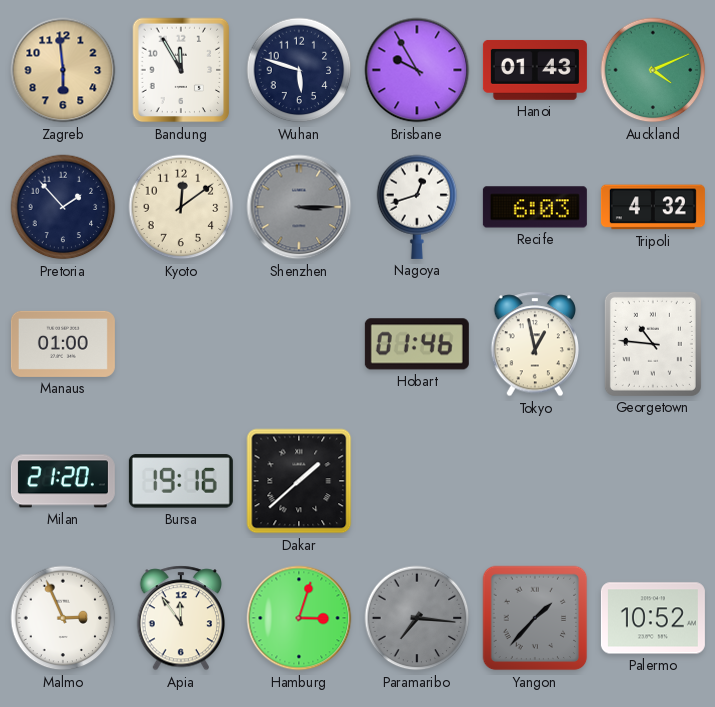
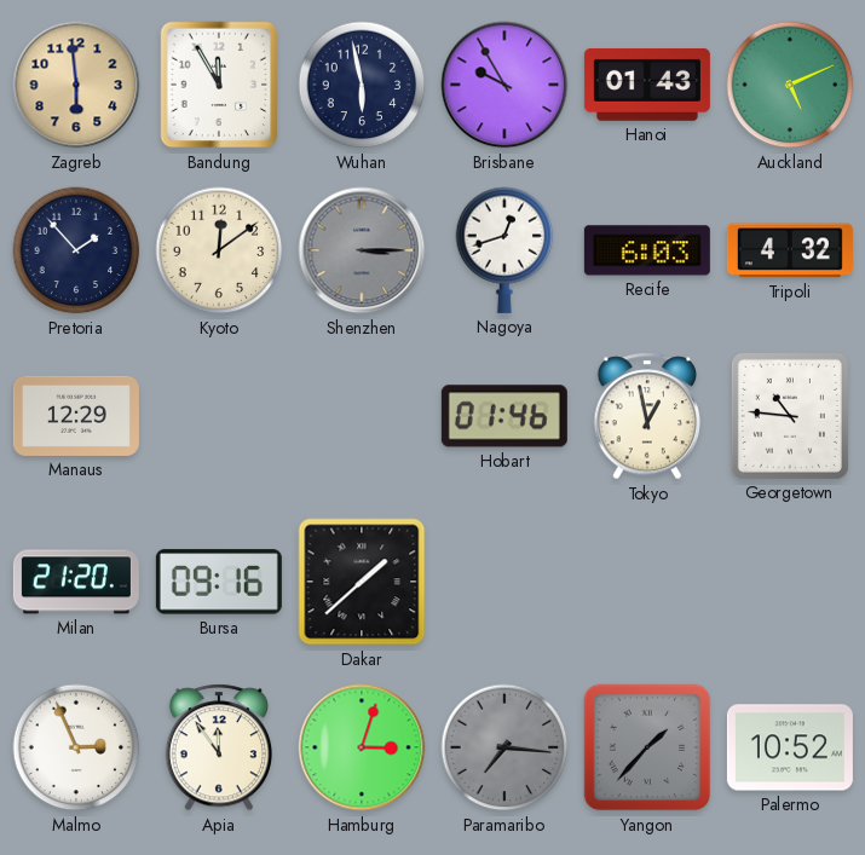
Wuhan: 5:48 -> 5:58
Auckland: 4:11 -> 5:11
Manaus: 01:00 -> 12:29
Bursa: 19:16 -> 09:16
